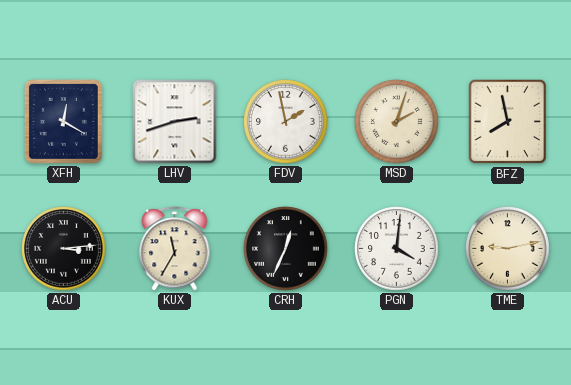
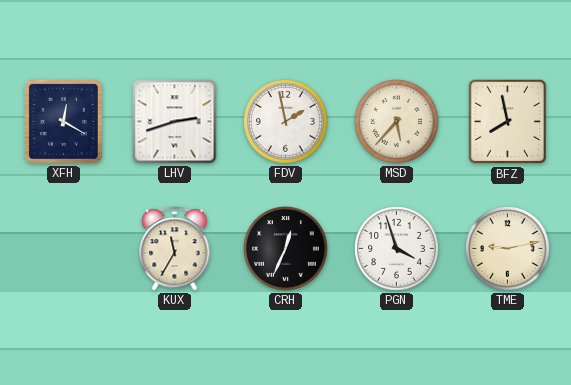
MSD: 2:03 -> 5:37
ACU: 3:14 -> none
PGN: 4:01 -> 3:57
